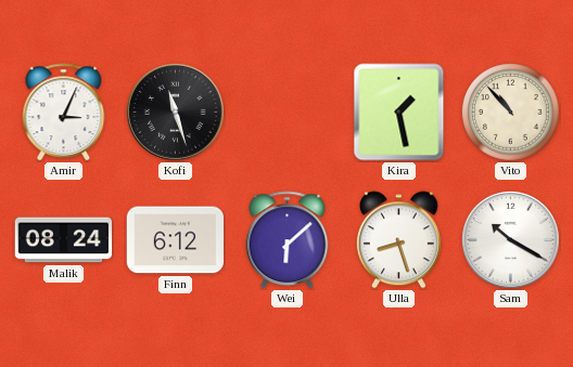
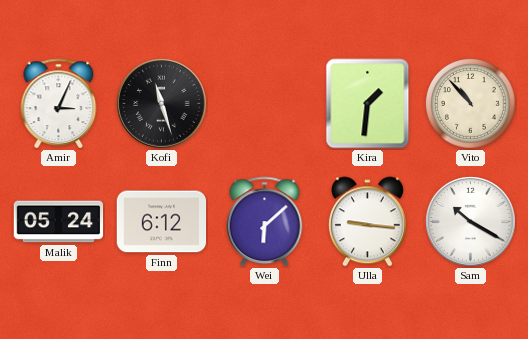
Kira: 1:28 -> 1:31
Malik: 08:24 -> 05:24
Ulla: 8:27 -> 9:16
